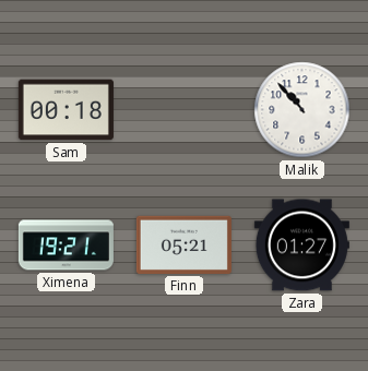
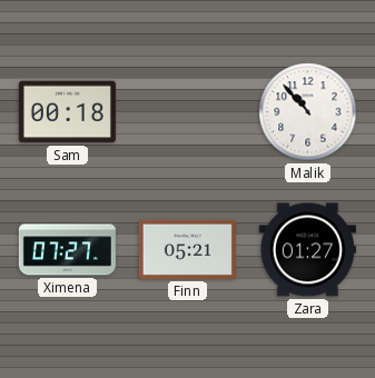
Ximena: 19:21 -> 07:27
